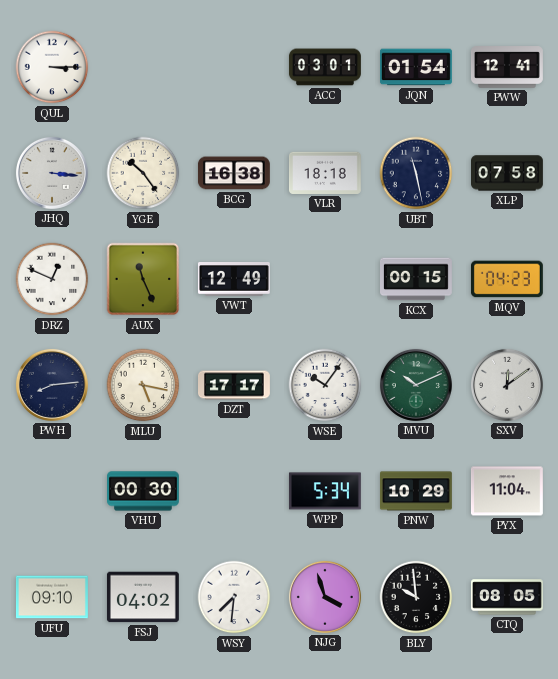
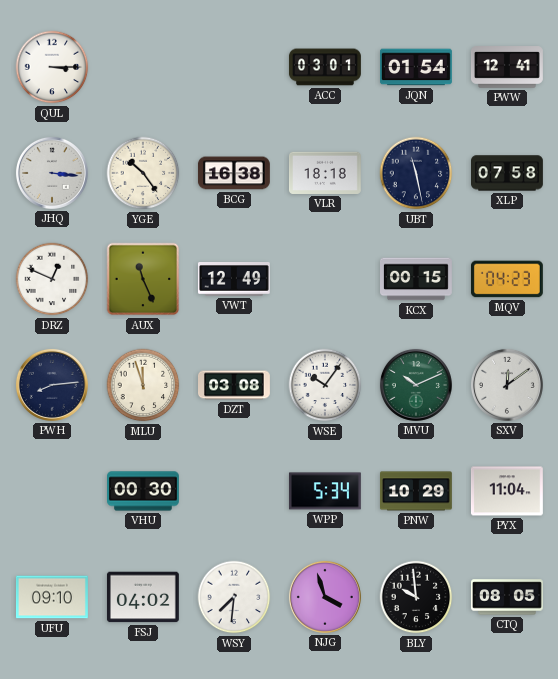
MLU: 5:17 -> 11:57
DZT: 17:17 -> 03:08
